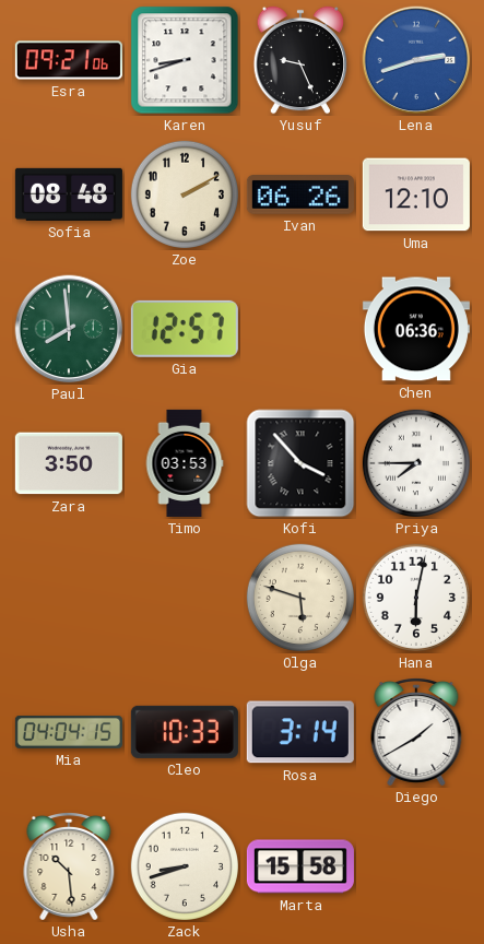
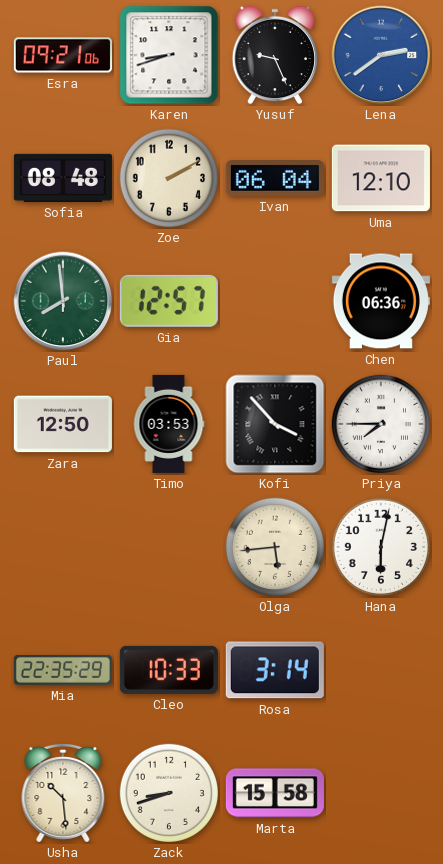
Lena: 2:42 -> 2:39
Ivan: 06:26 -> 06:04
Zara: 3:50 -> 12:50
Olga: 5:48 -> 5:44
Mia: 04:04 -> 22:35
Diego: 1:40 -> none
